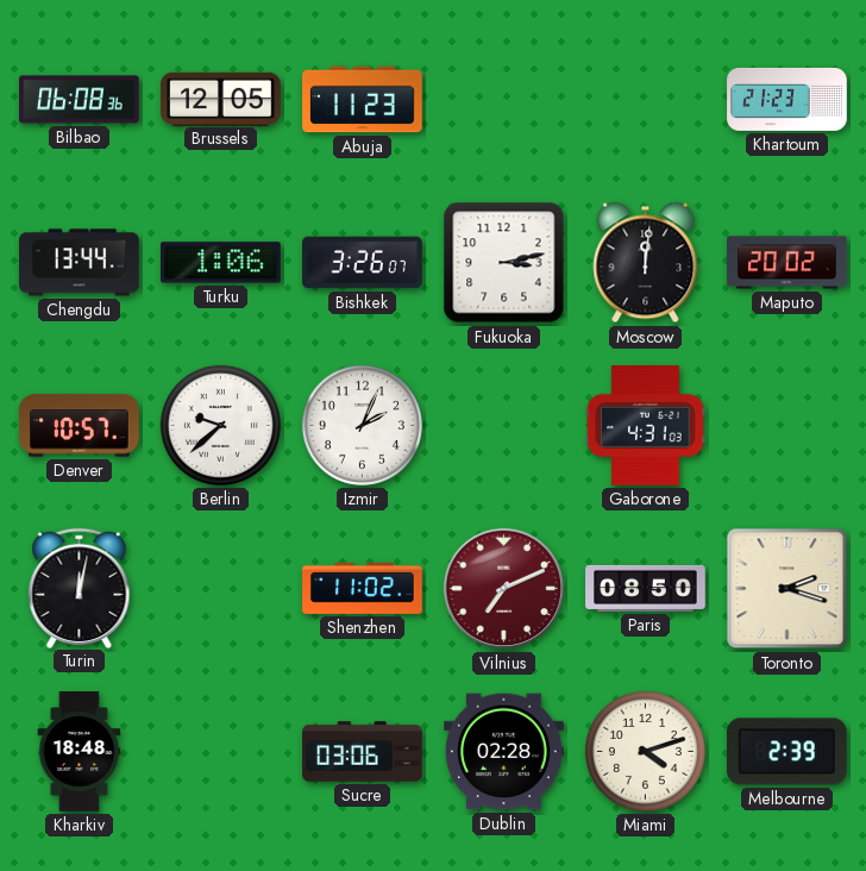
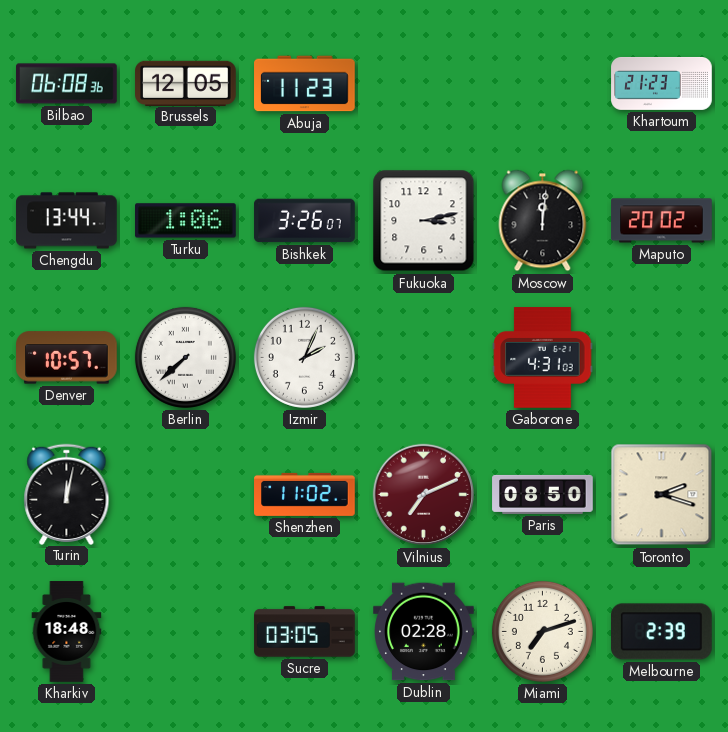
Berlin: 9:38 -> 7:38
Sucre: 03:06 -> 03:05
Miami: 4:12 -> 7:12
